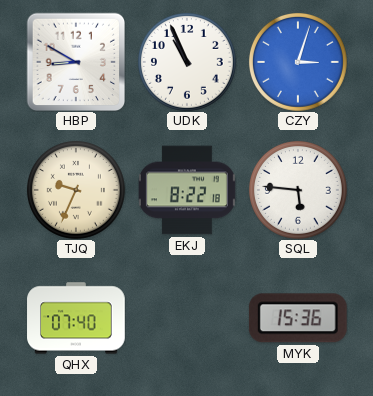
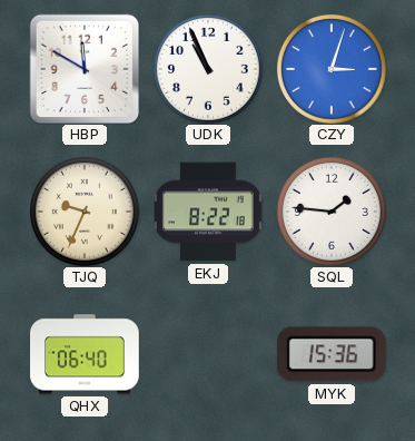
HBP: 8:50 -> 11:50
SQL: 5:46 -> 1:46
QHX: 07:40 -> 06:40
